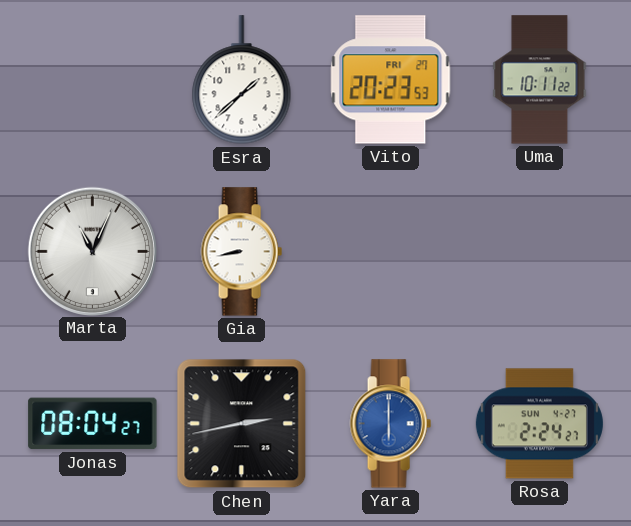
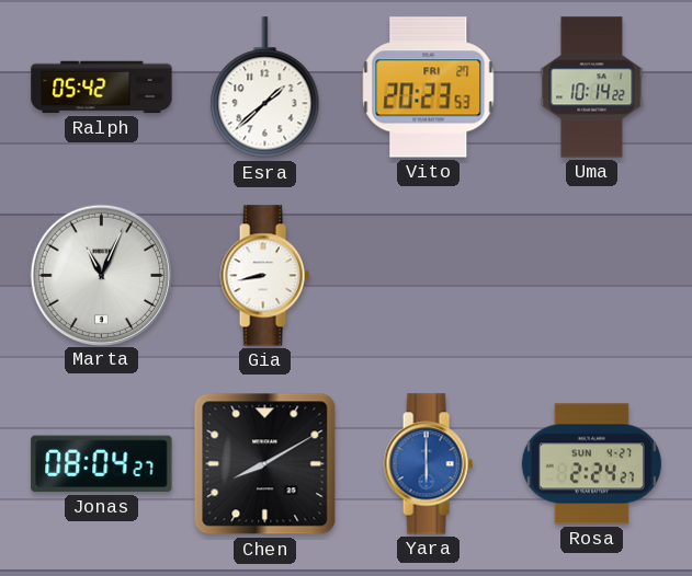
Ralph: none -> 05:42
Uma: 10:11 -> 10:14
Chen: 2:43 -> 8:10
